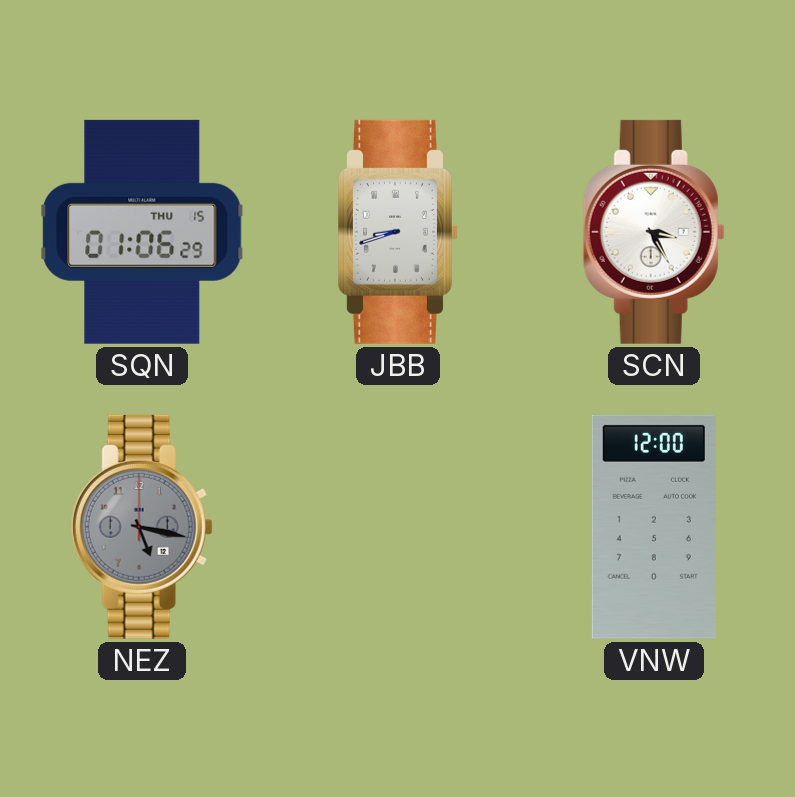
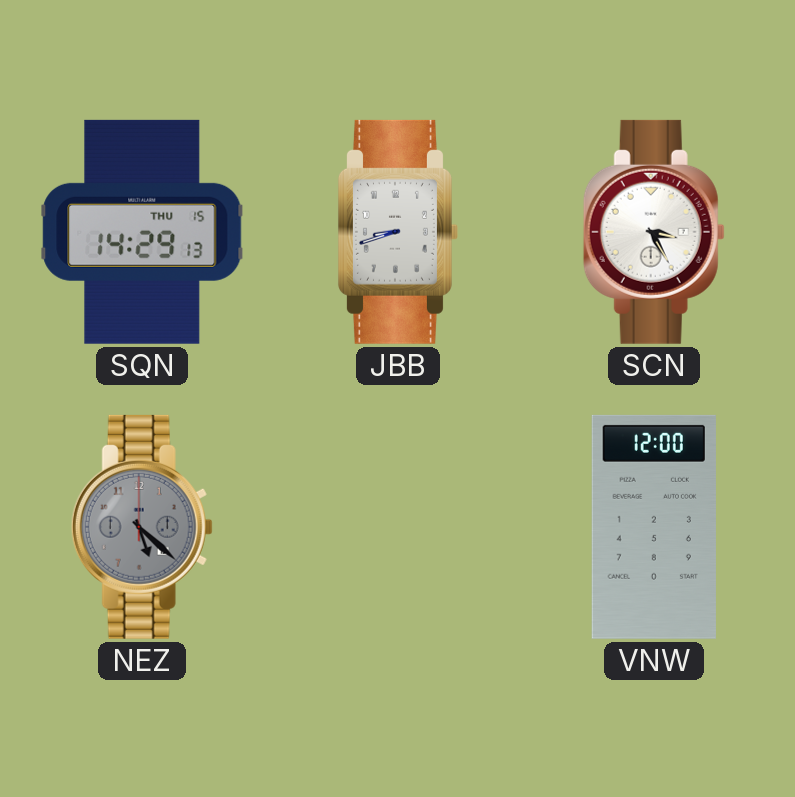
SQN: 01:06 -> 14:29
NEZ: 5:17 -> 5:22
